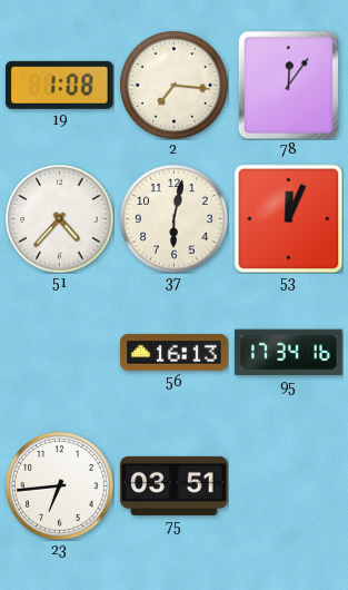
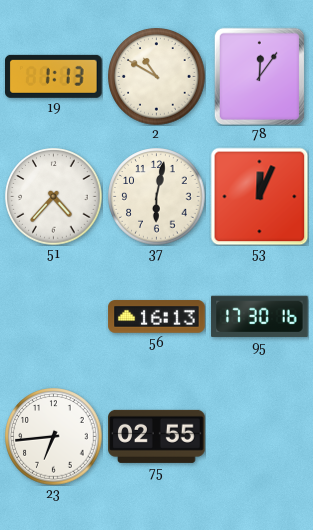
19: 1:08 -> 1:13
2: 7:16 -> 10:50
95: 17:34 -> 17:30
75: 03:51 -> 02:55
